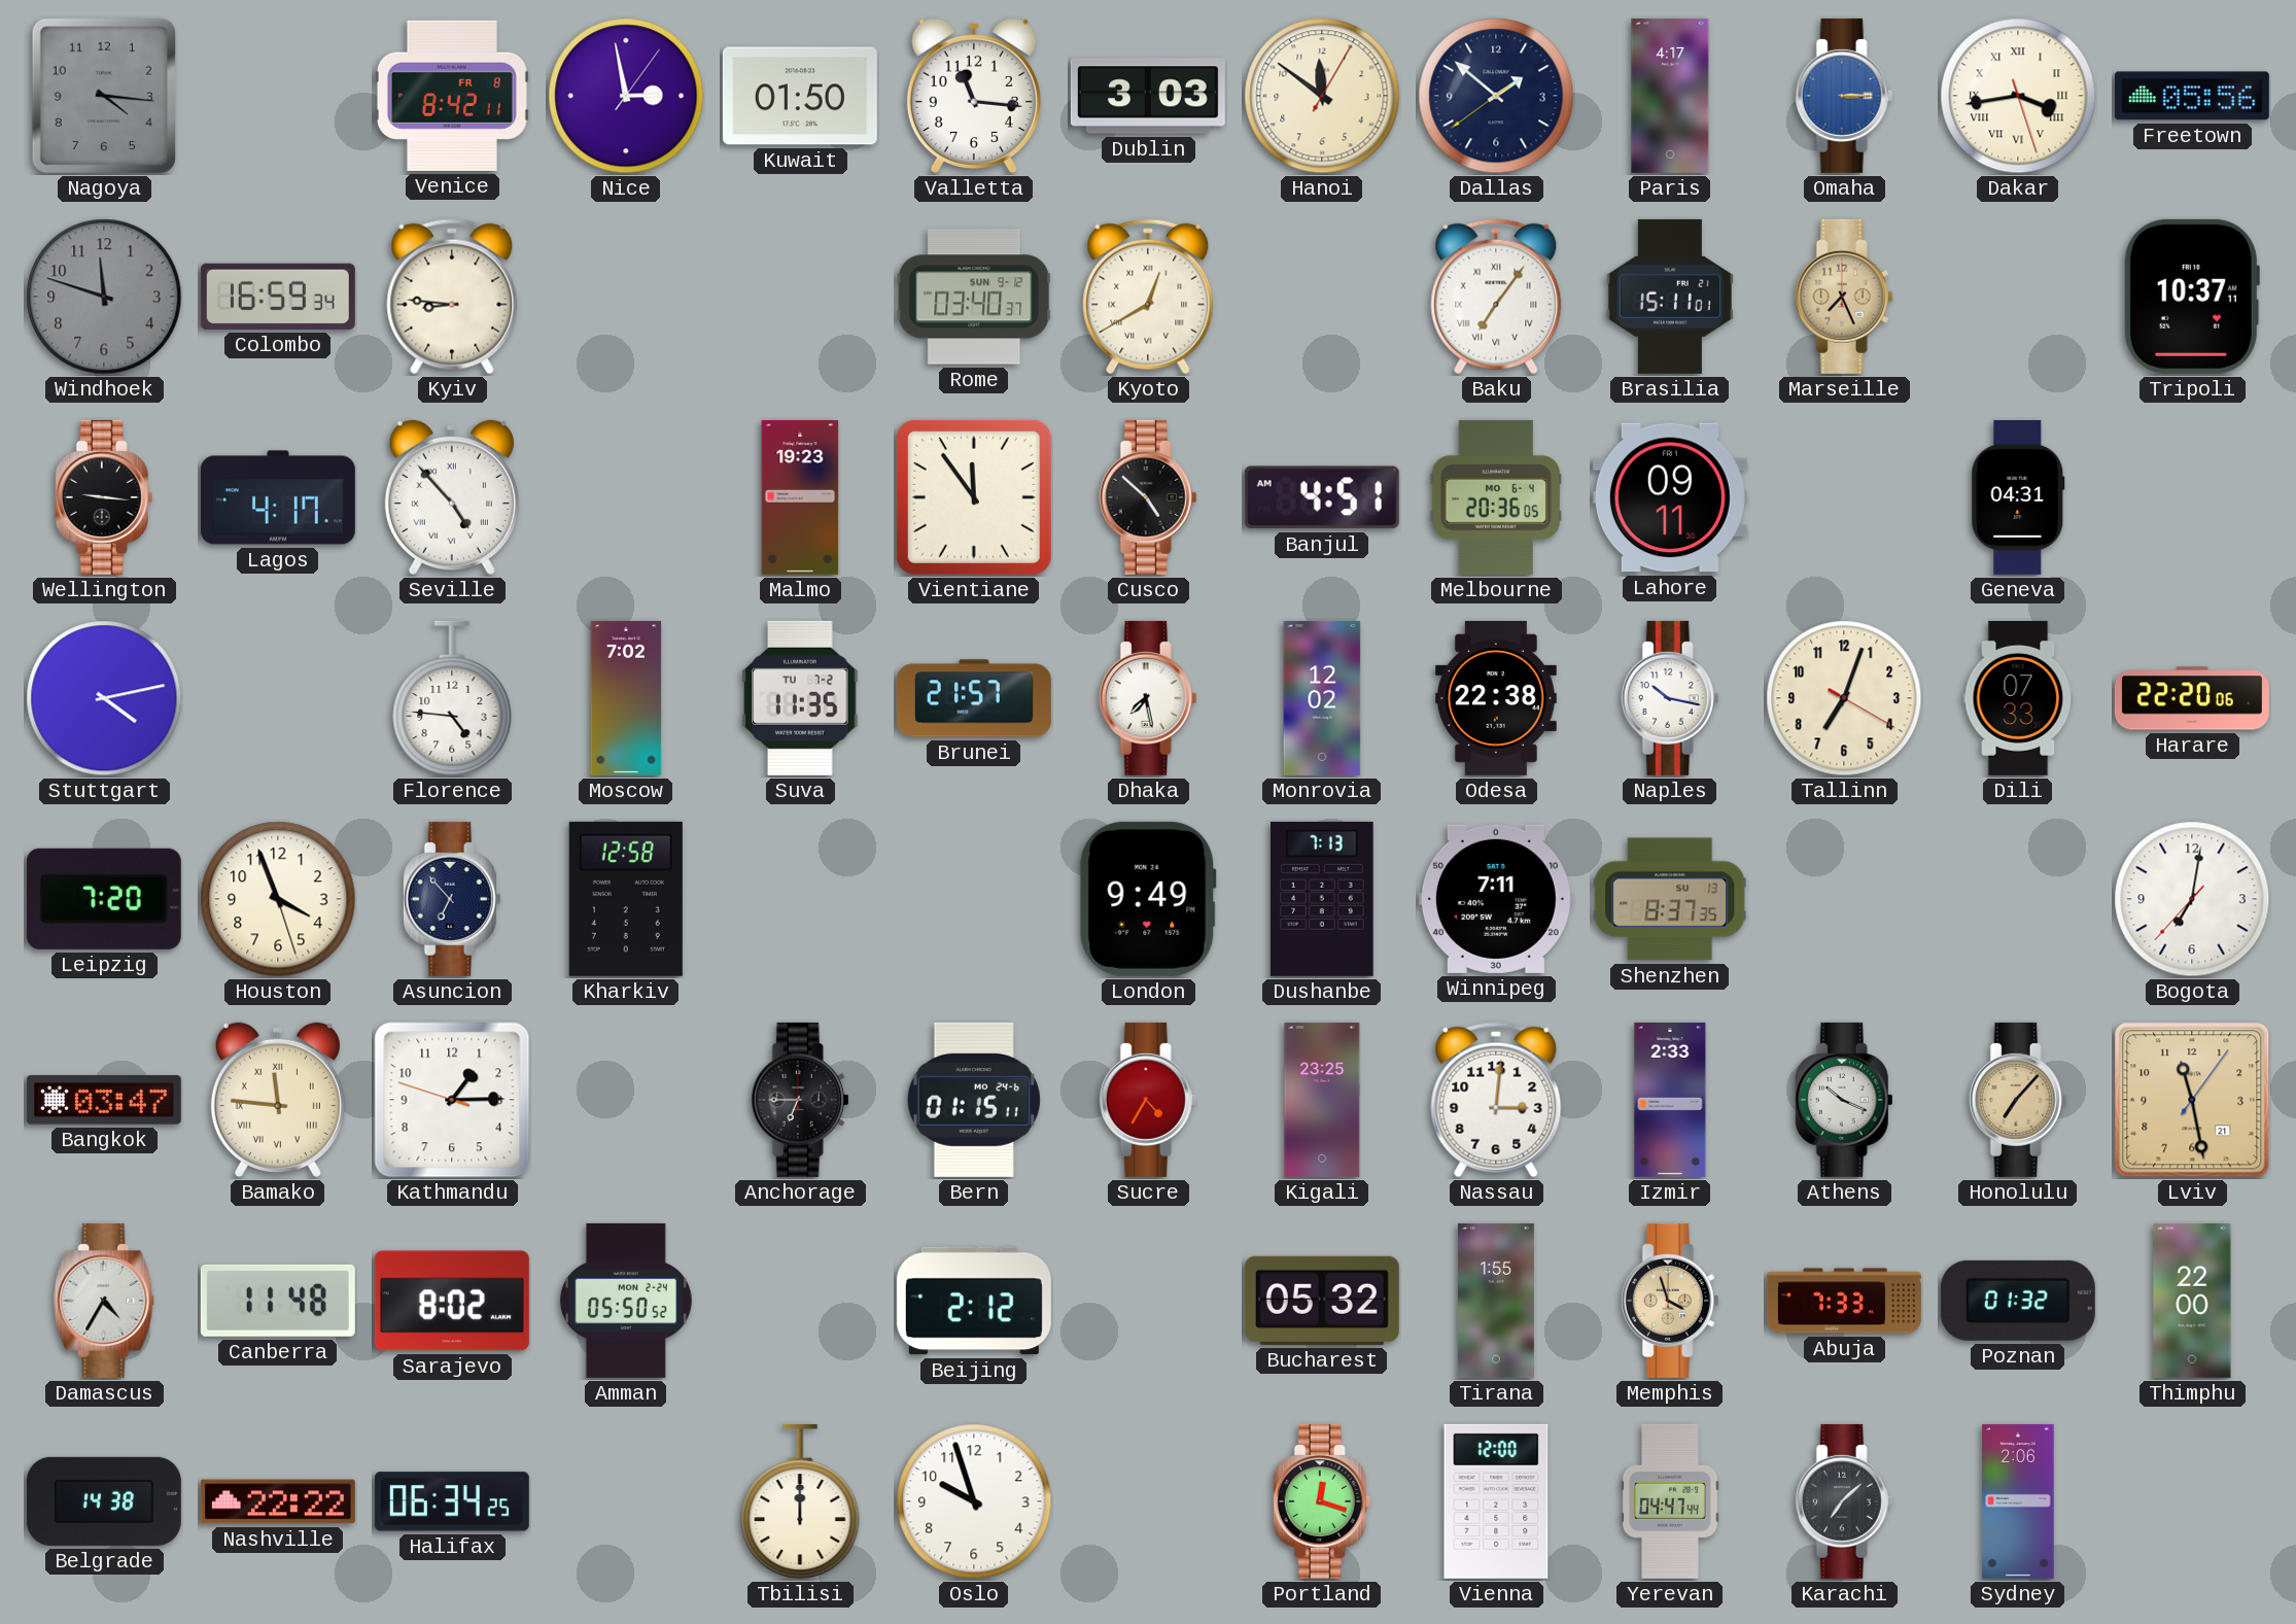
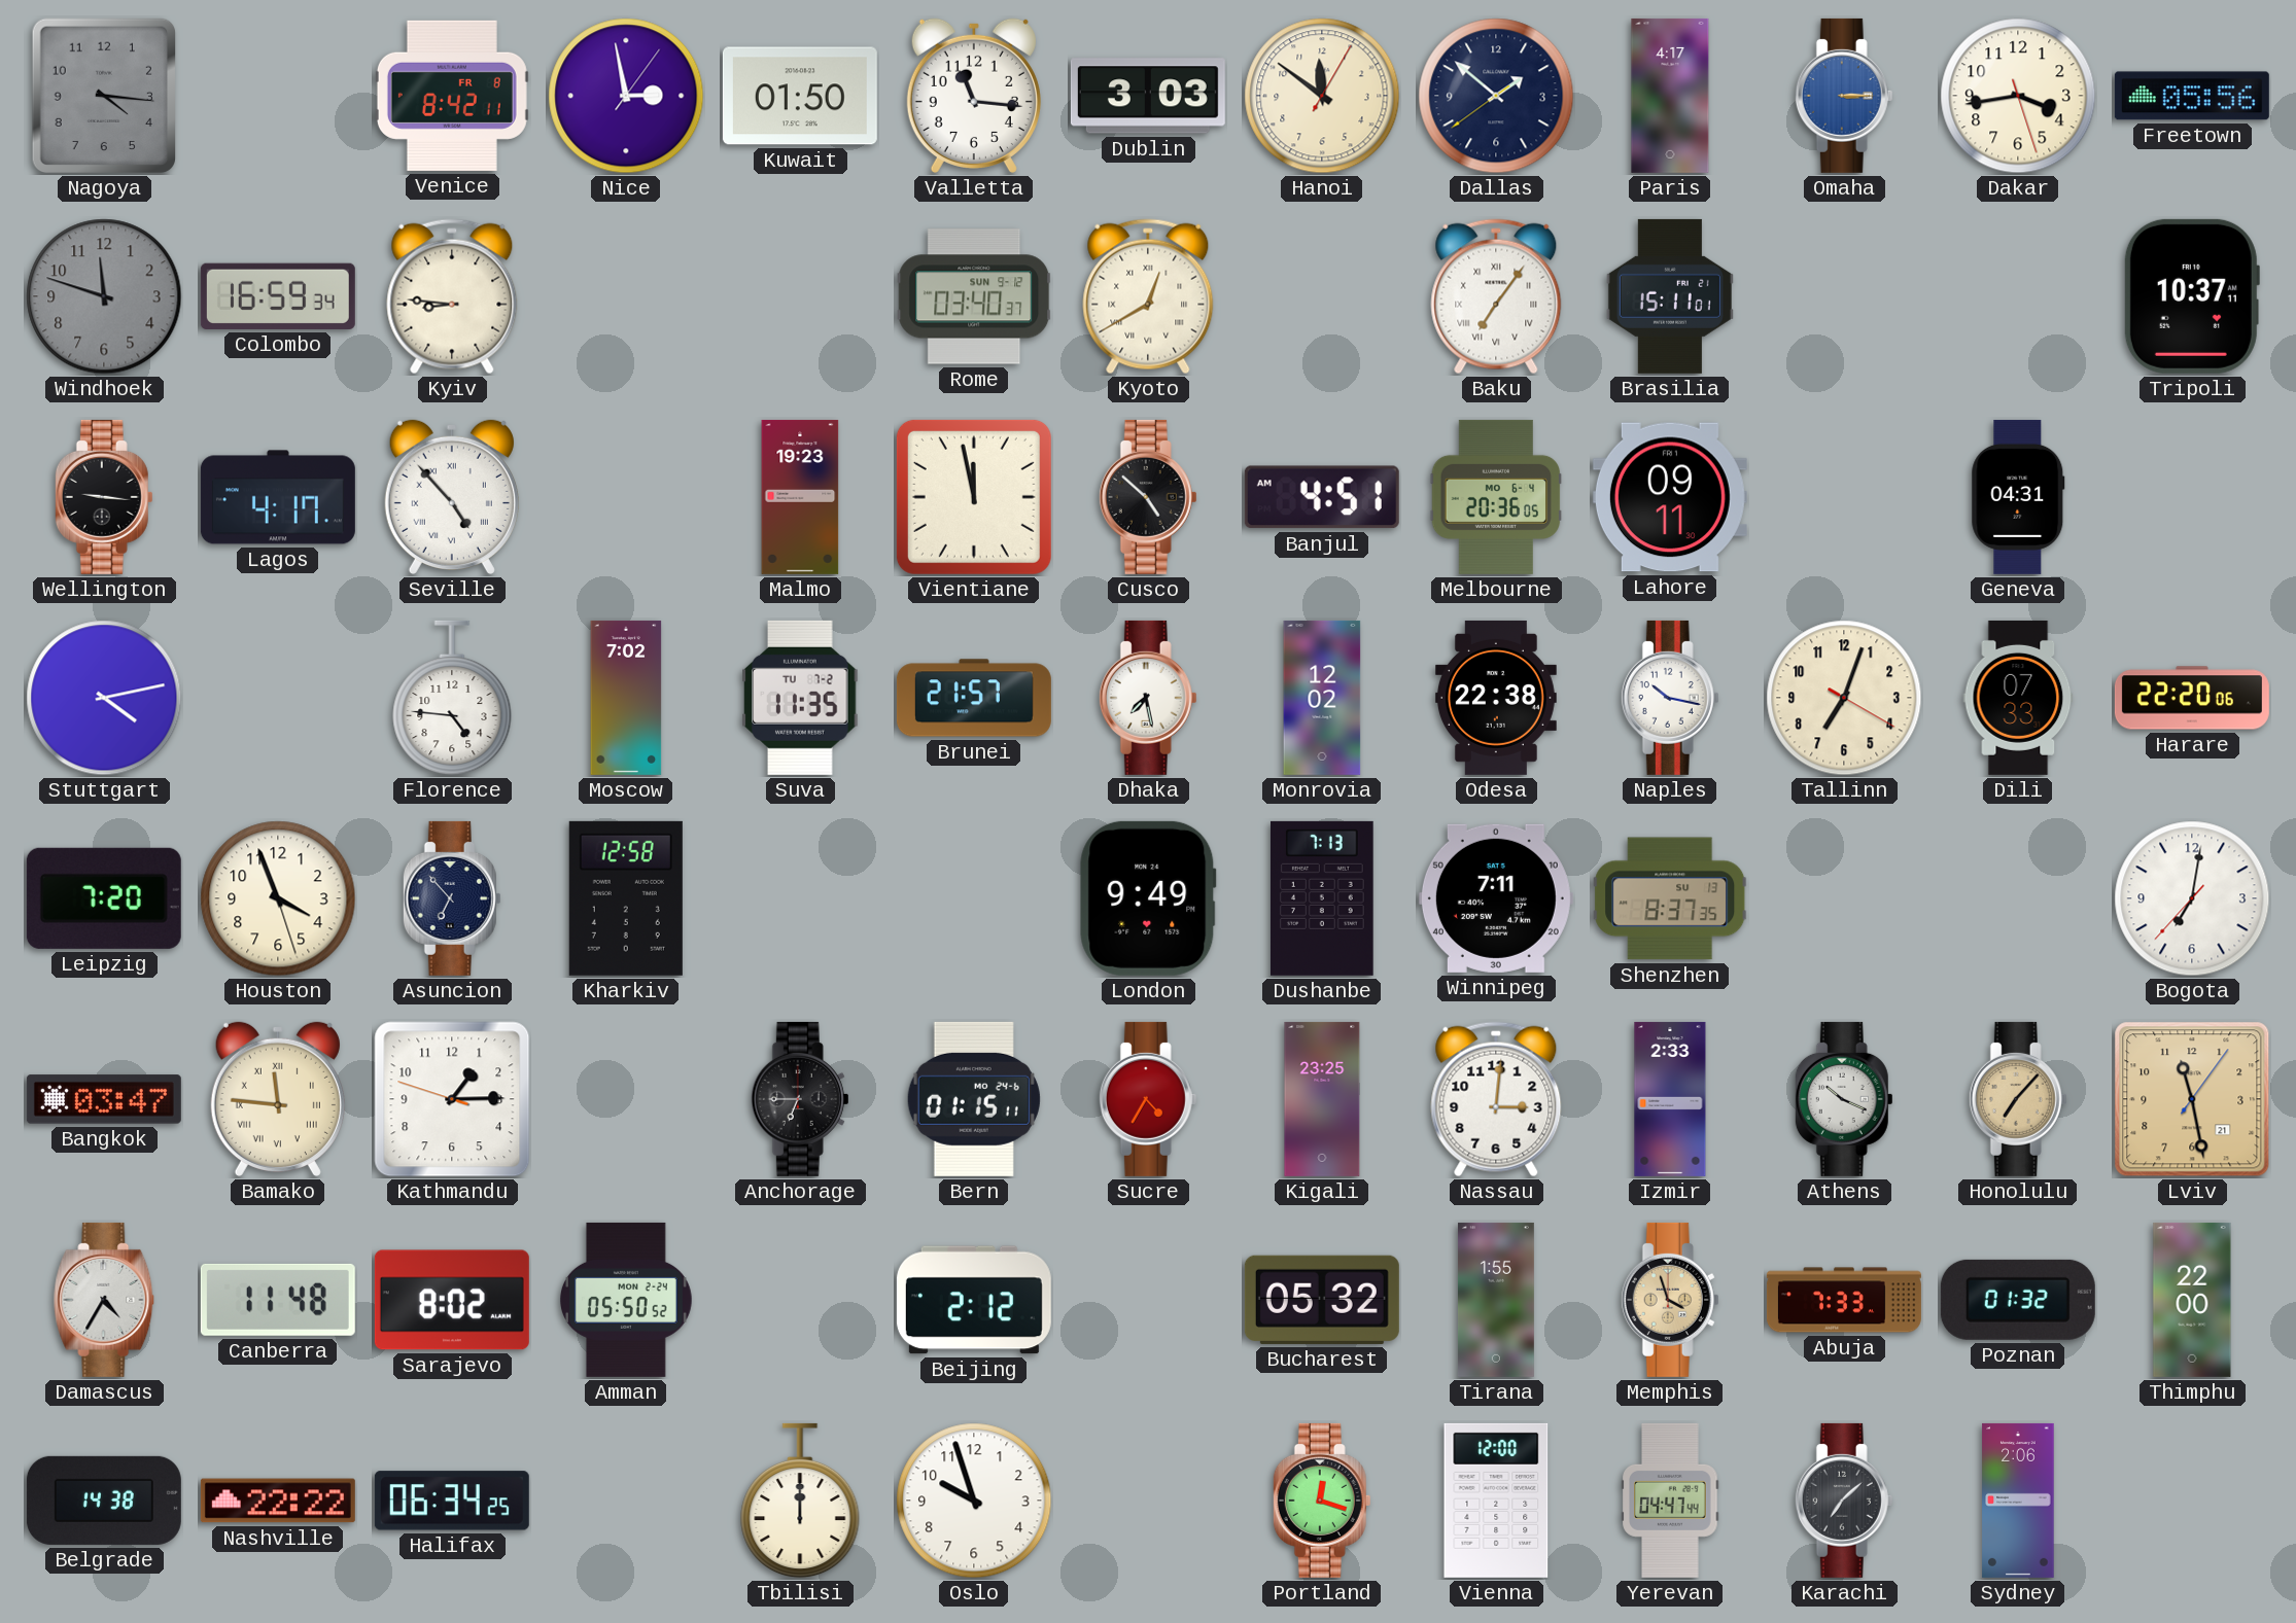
Dakar numerals: Roman -> Arabic
Marseille: 7:26 -> none
Vientiane: 11:54 -> 11:58
